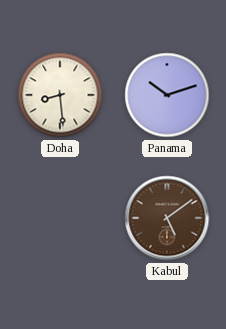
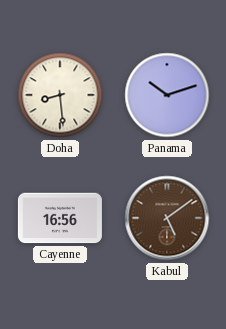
Cayenne: none -> 16:56
